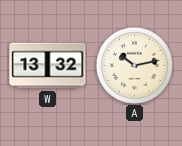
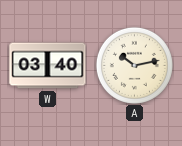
W: 13:32 -> 03:40
